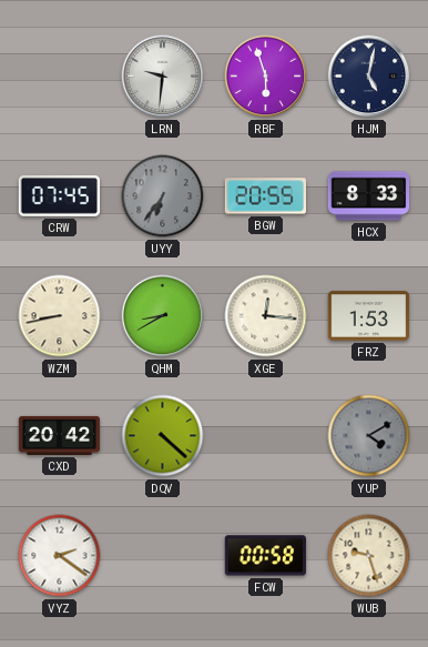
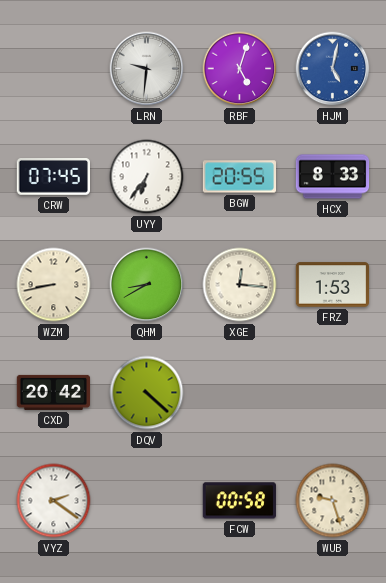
RBF: 5:57 -> 5:03
HJM dial: navy -> blue
UYY dial: grey -> white
YUP: 4:10 -> none
